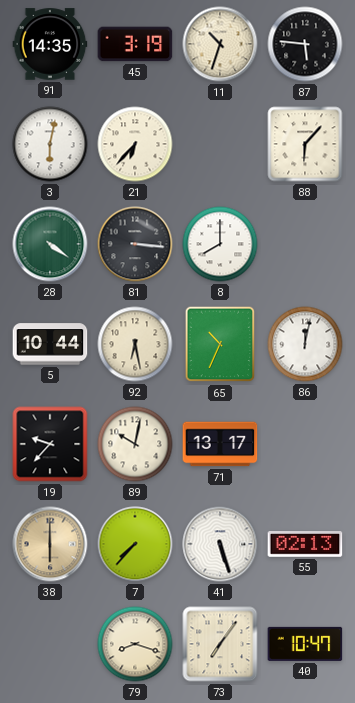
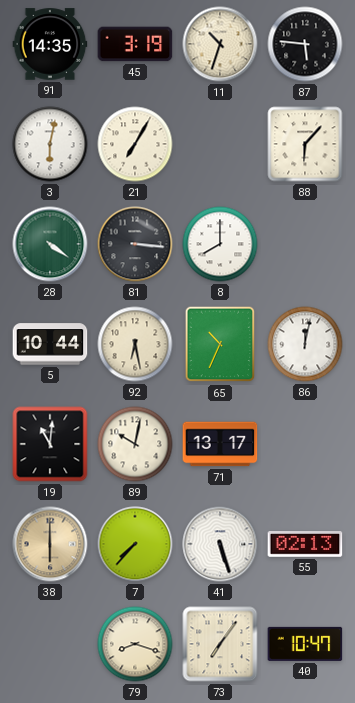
21: 6:37 -> 7:05
19: 9:37 -> 11:01
